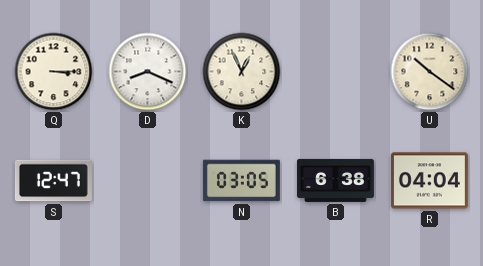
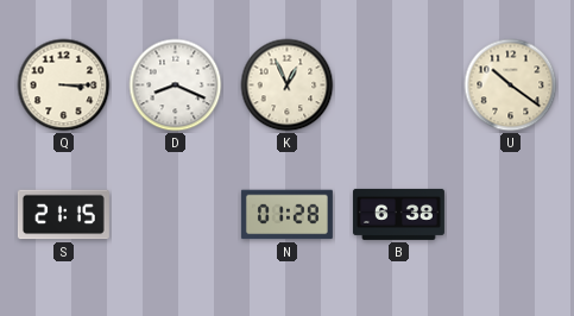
S: 12:47 -> 21:15
N: 03:05 -> 01:28
R: 04:04 -> none
